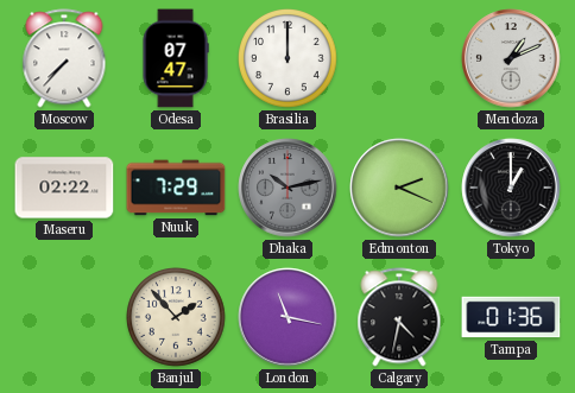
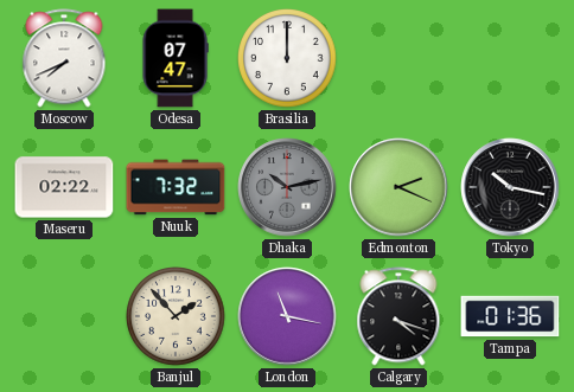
Moscow: 7:37 -> 7:41
Mendoza: 1:11 -> none
Nuuk: 7:29 -> 7:32
Tokyo: 1:00 -> 10:17
Calgary: 4:32 -> 4:18
